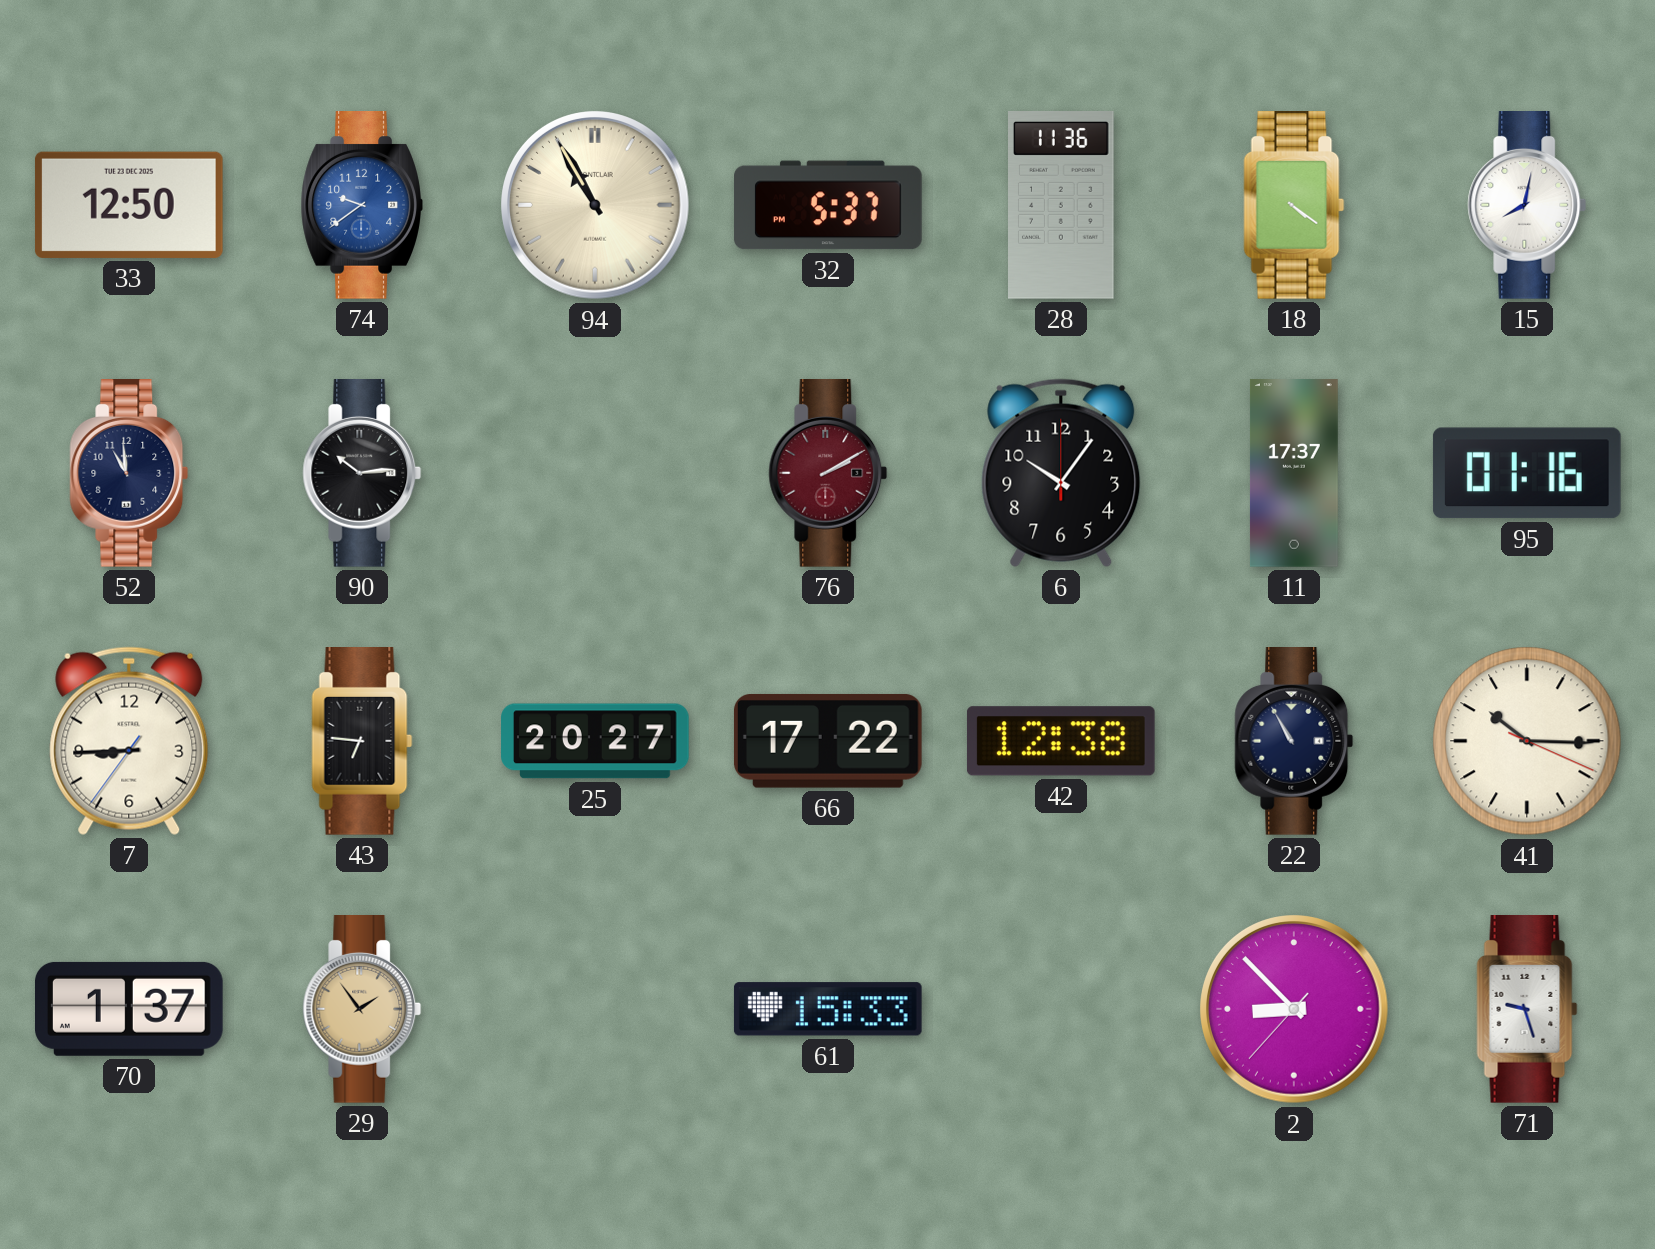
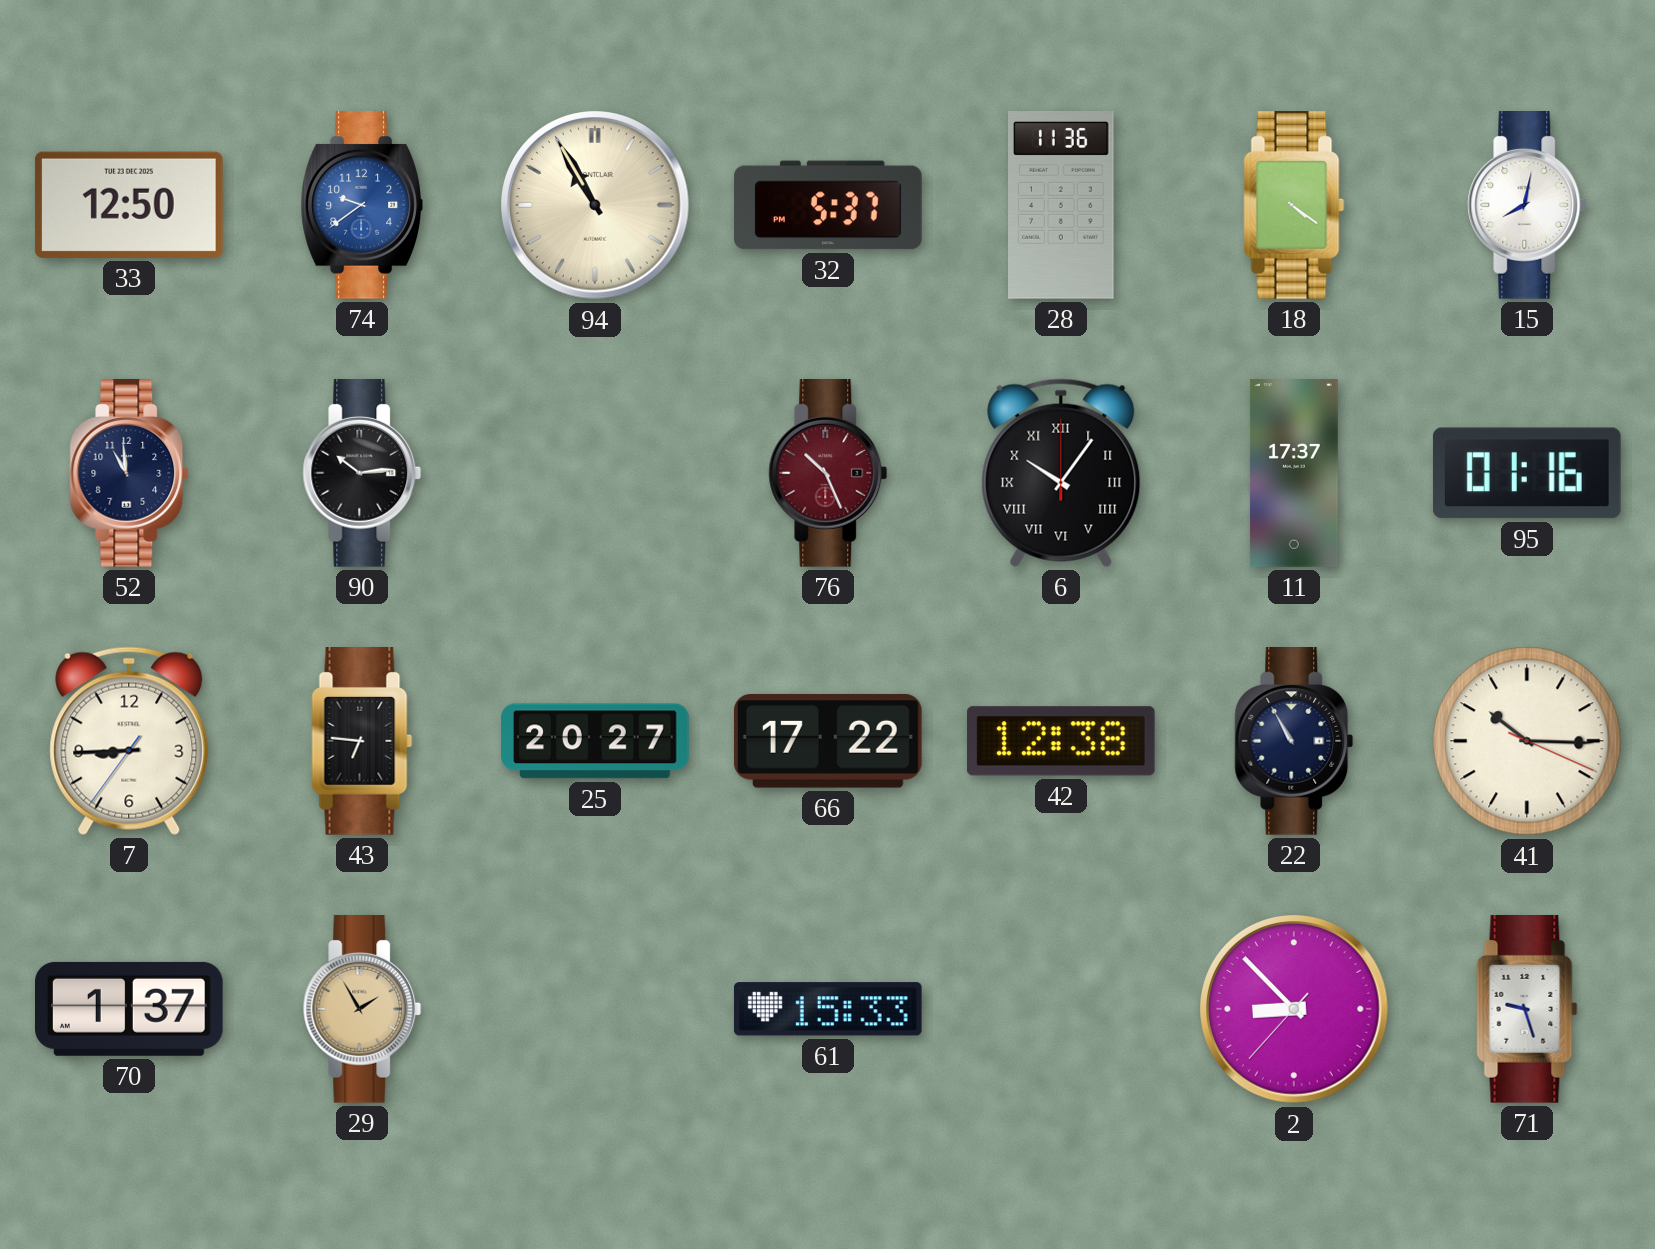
76: 2:10 -> 10:26
6 numerals: Arabic -> Roman
29: 1:54 -> 1:55
